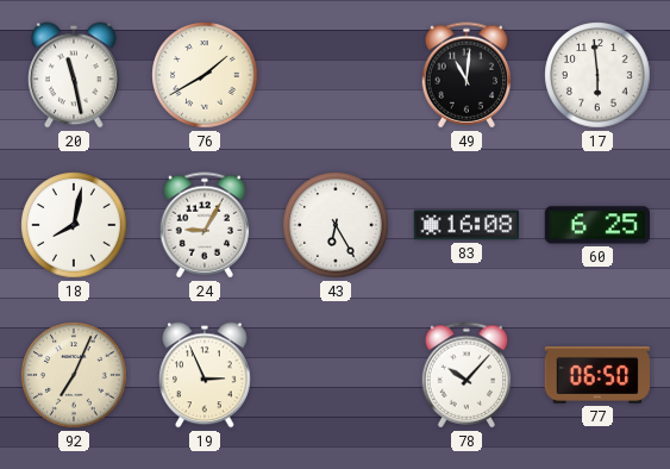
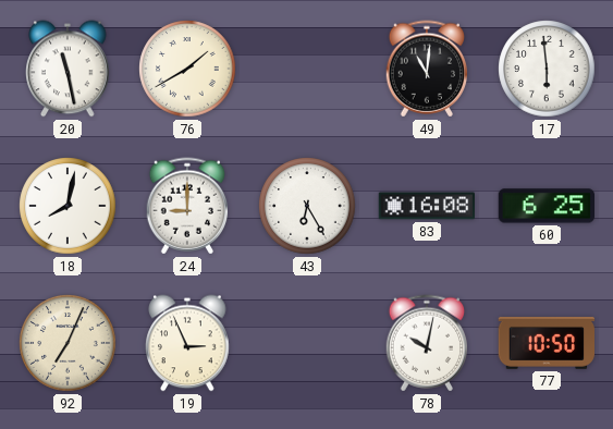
24: 9:05 -> 9:00
78: 10:07 -> 10:02
77: 06:50 -> 10:50
